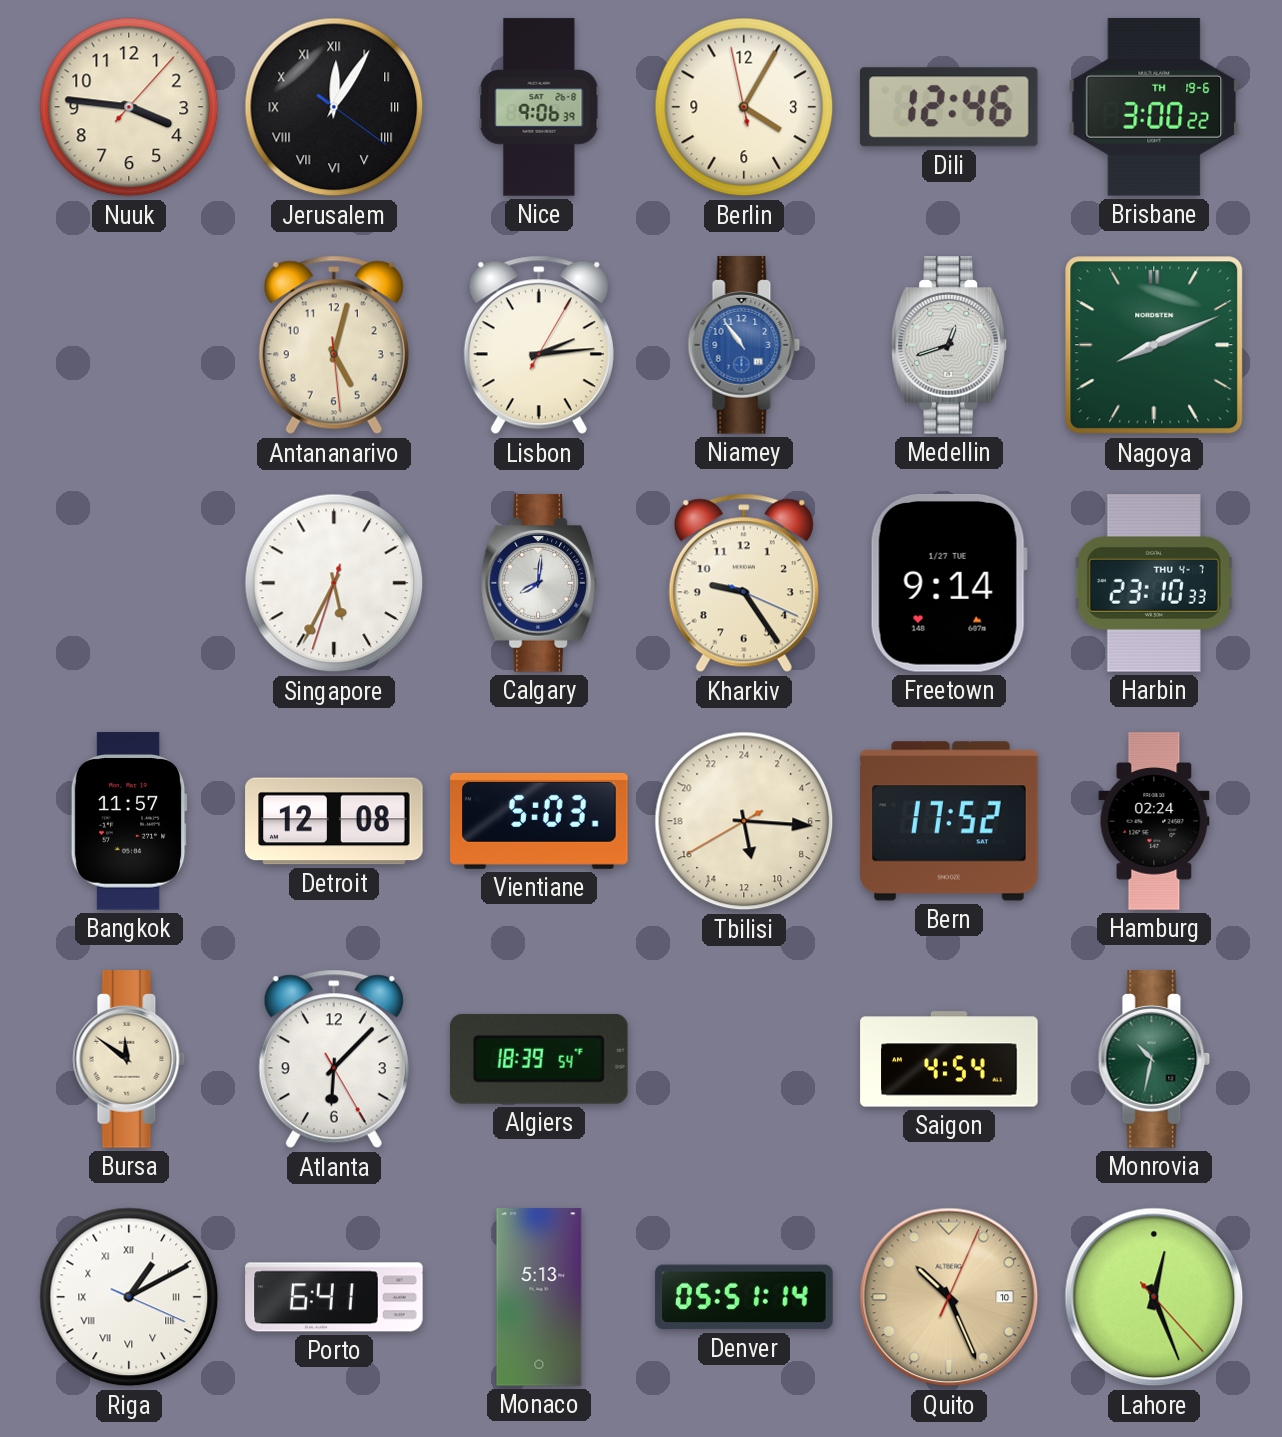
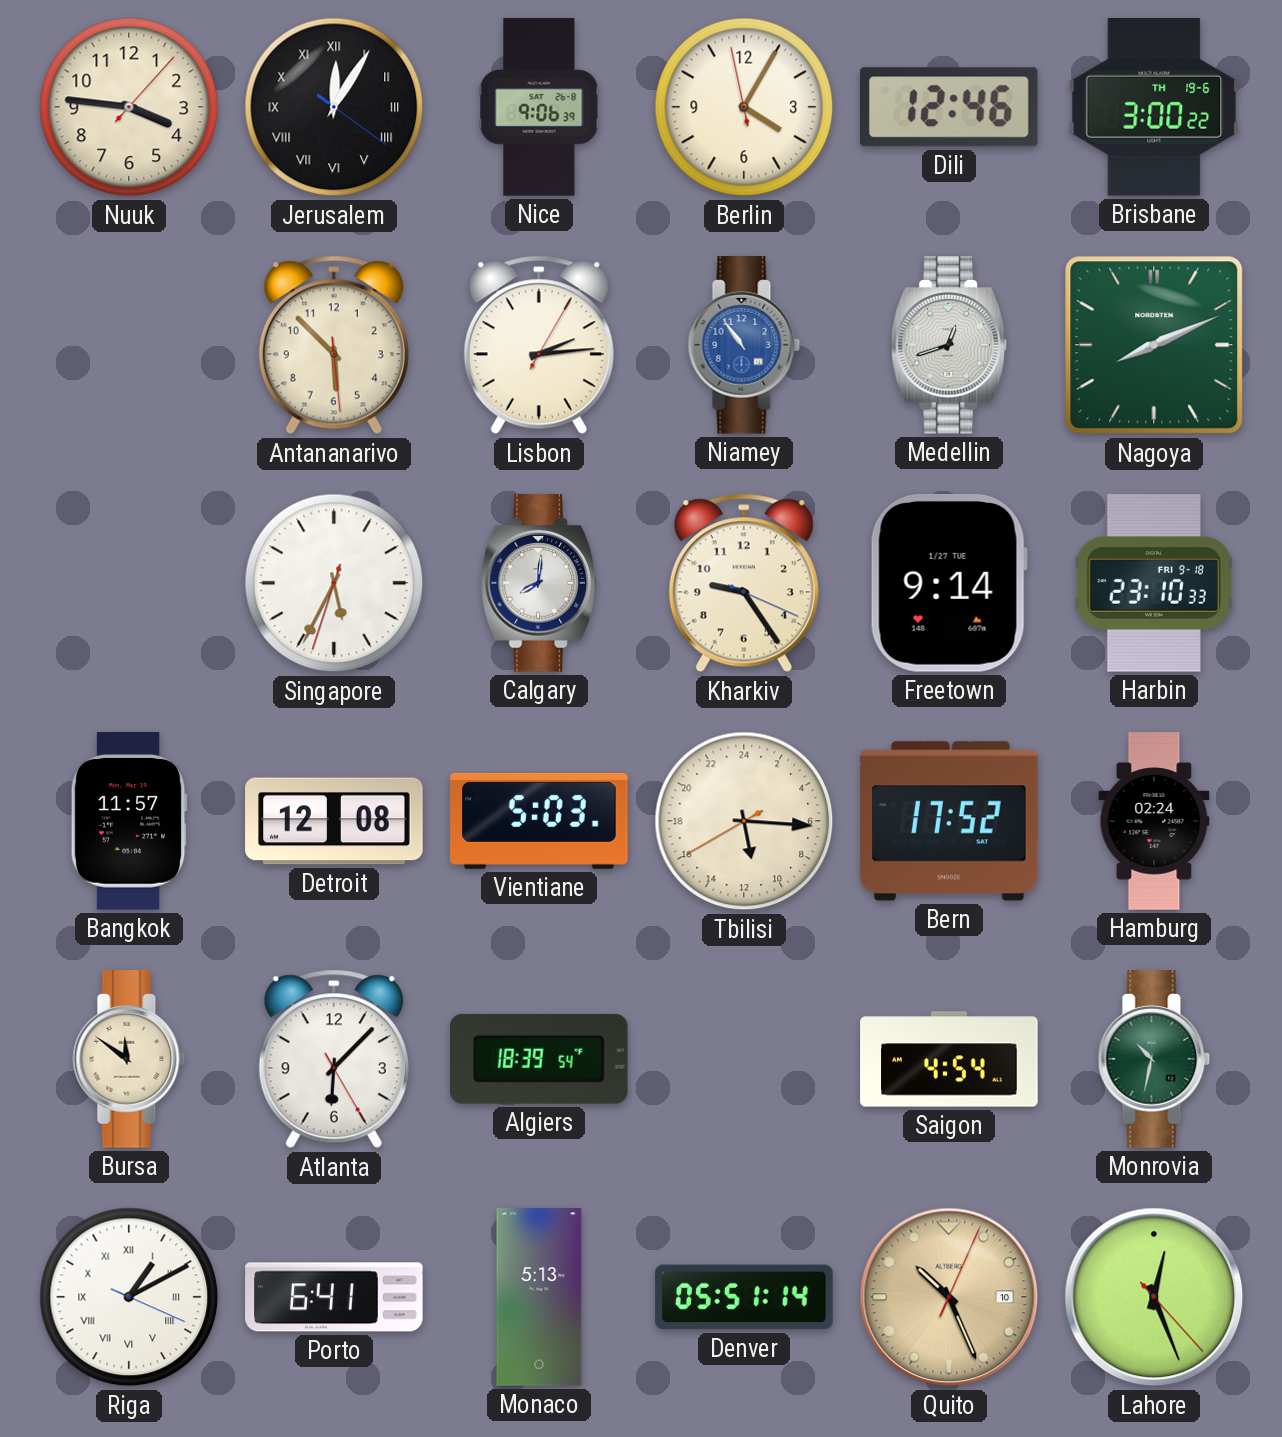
Antananarivo: 5:02 -> 5:52
Harbin date: THU 4-7 -> FRI 9-18
